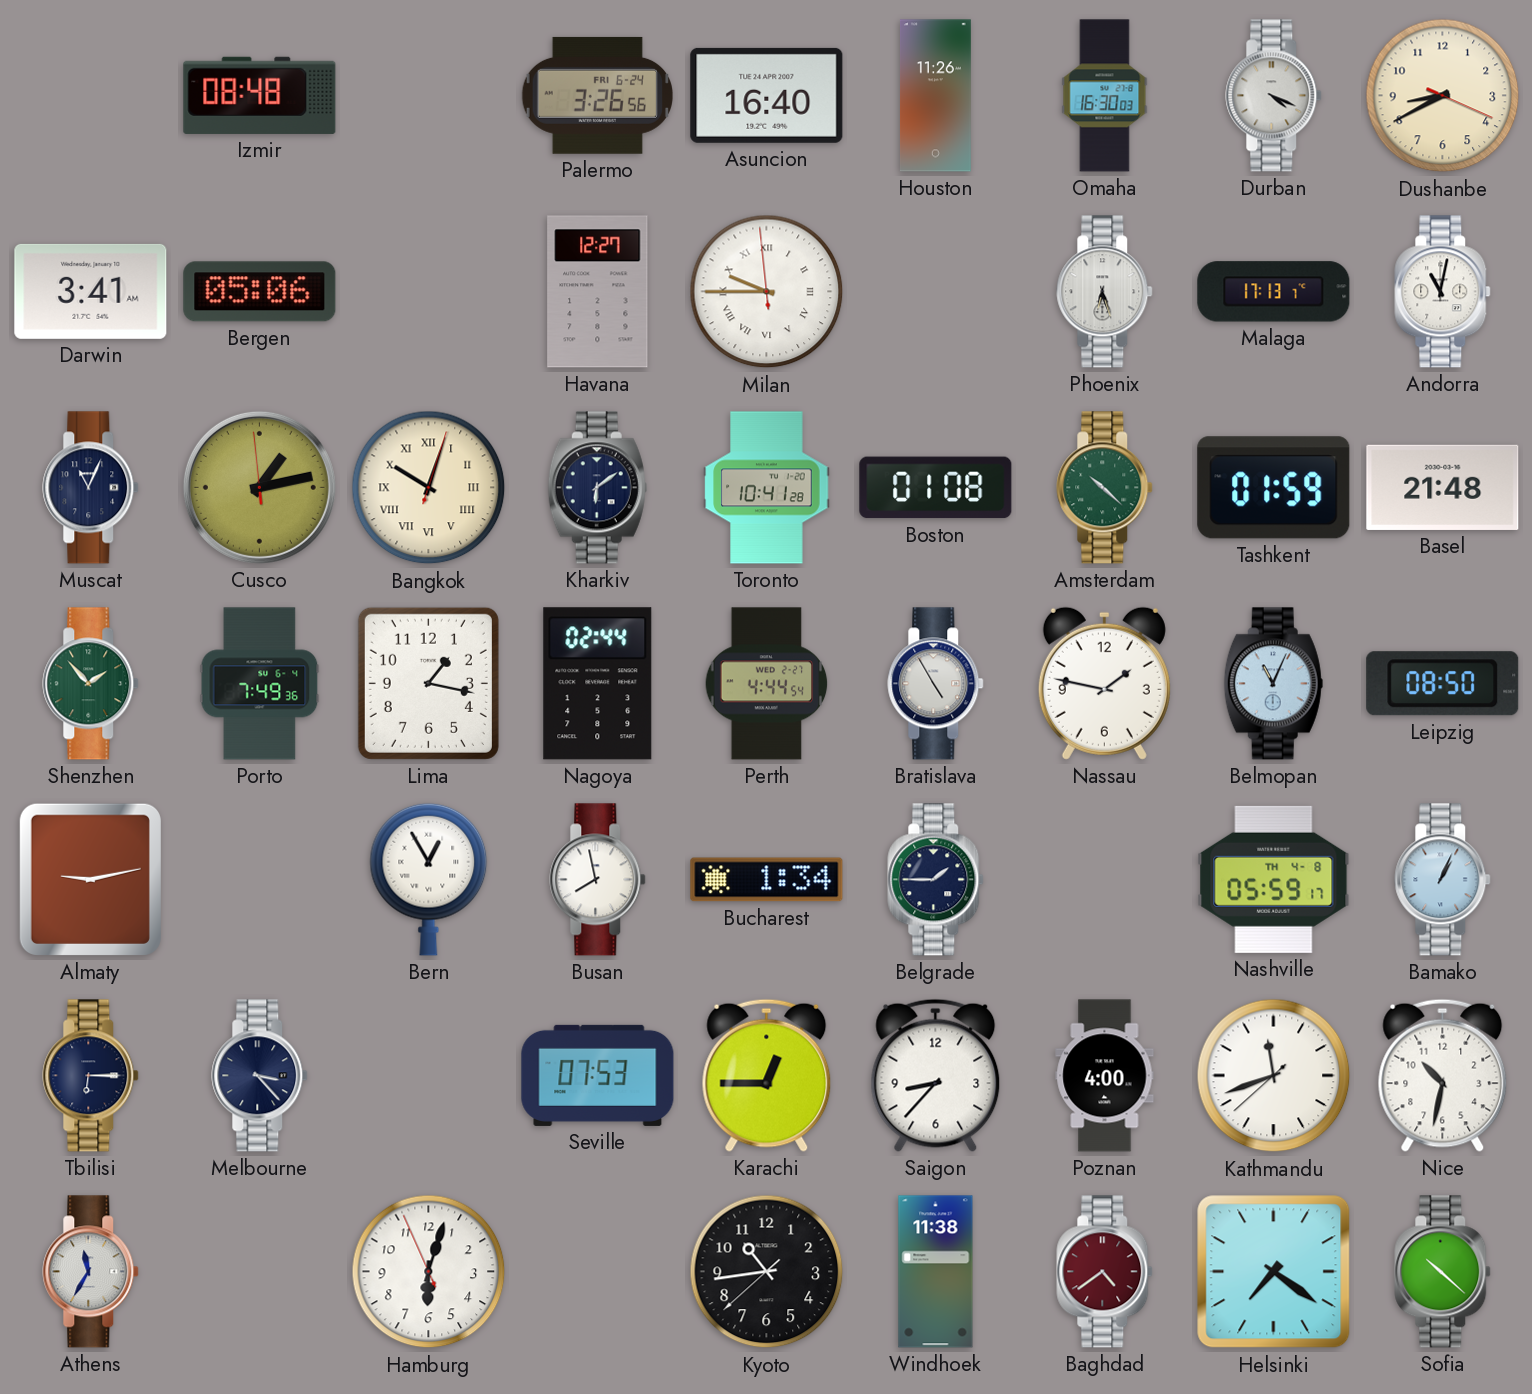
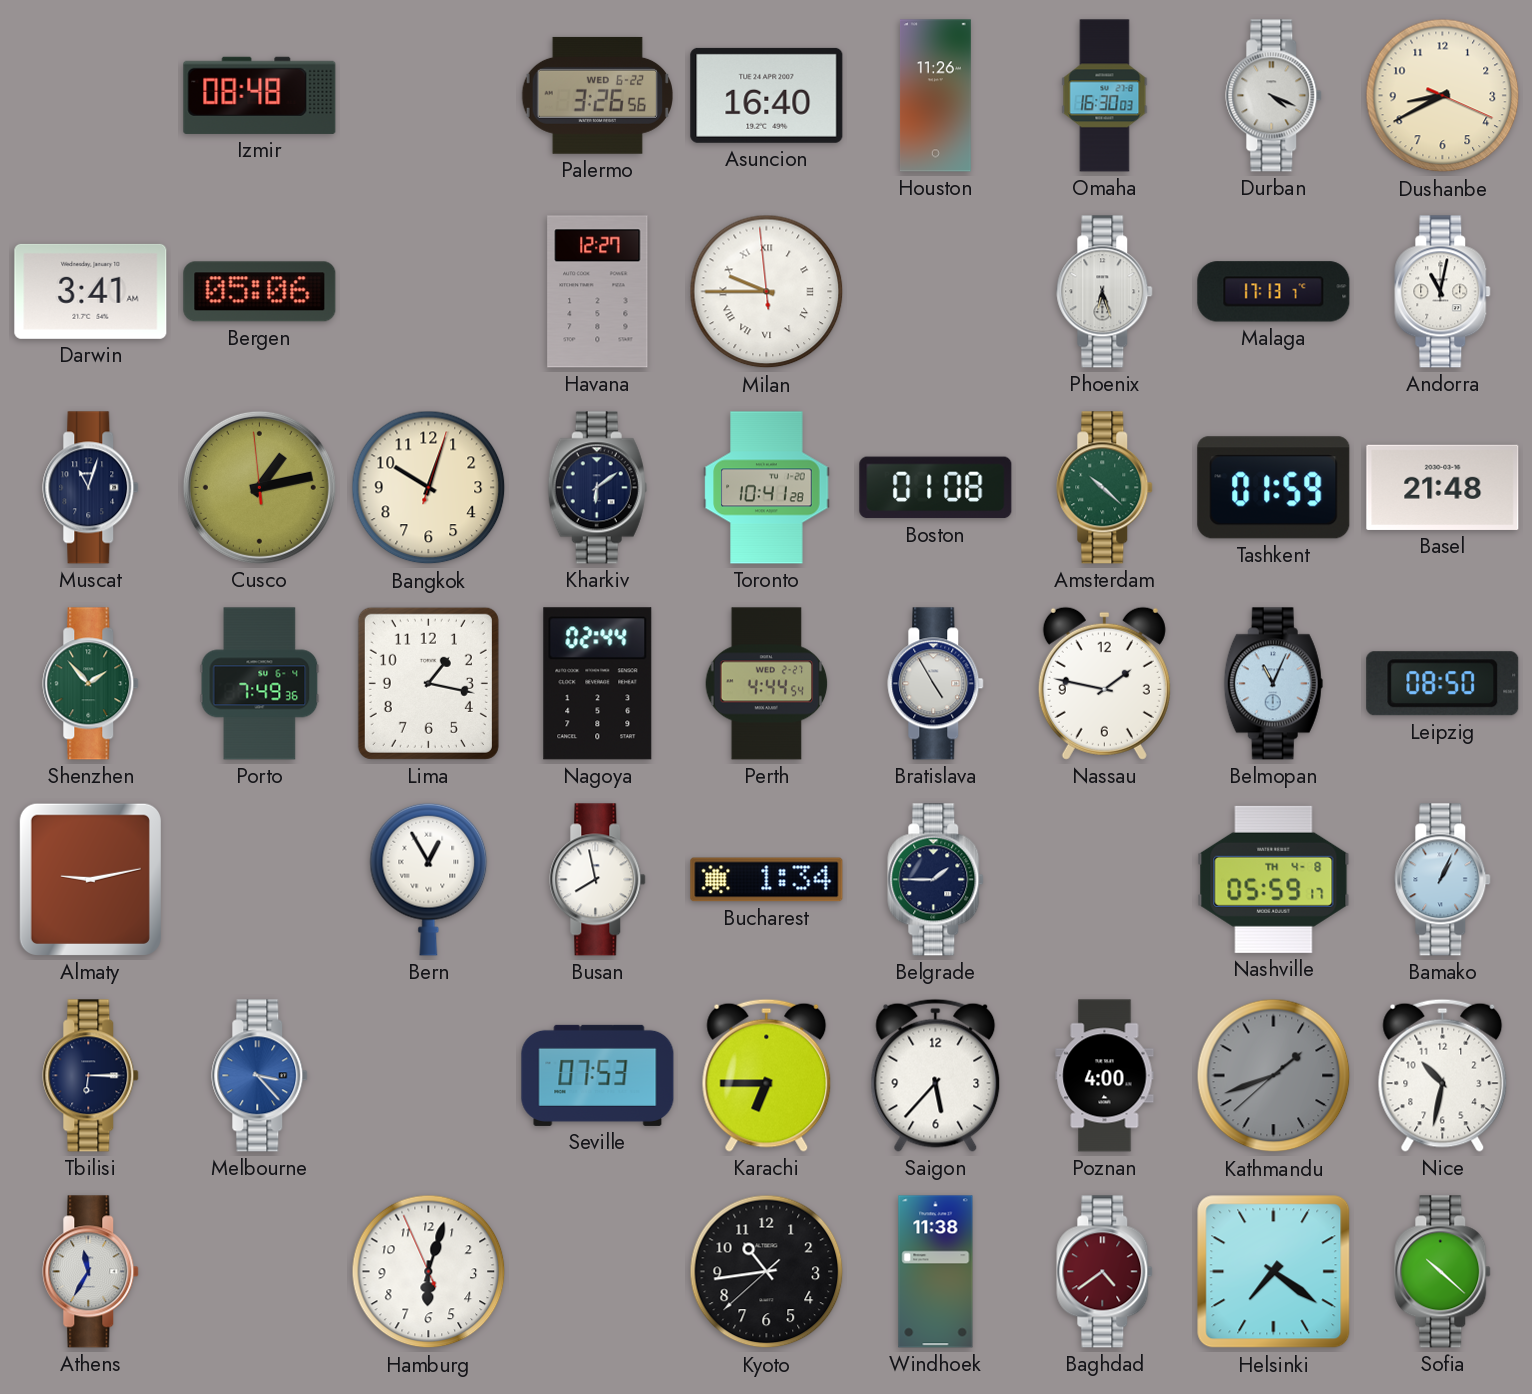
Palermo date: FRI 6-24 -> WED 6-22
Muscat: 11:04 -> 11:03
Bangkok numerals: Roman -> Arabic
Melbourne dial: navy -> blue
Karachi: 12:45 -> 6:45
Saigon: 8:37 -> 5:37
Kathmandu: 11:41 -> 1:41
Kathmandu dial: white -> grey
